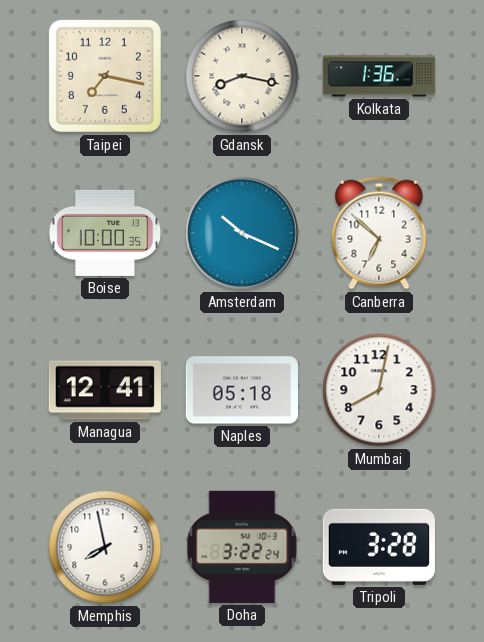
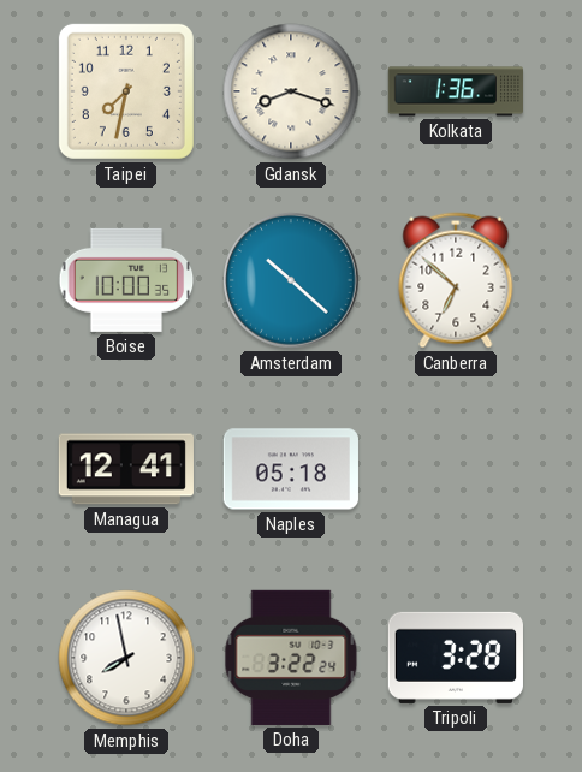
Taipei: 7:17 -> 7:32
Gdansk: 8:17 -> 8:18
Amsterdam: 10:19 -> 10:22
Mumbai: 8:02 -> none
